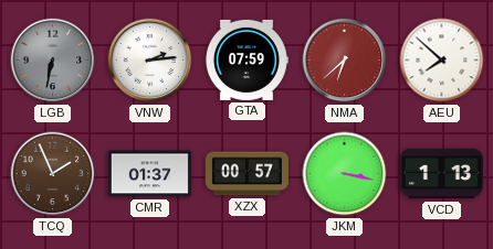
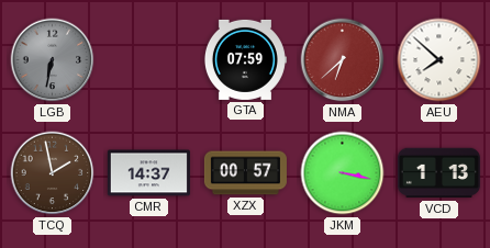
VNW: 2:14 -> none
TCQ: 1:56 -> 1:58
CMR: 01:37 -> 14:37
